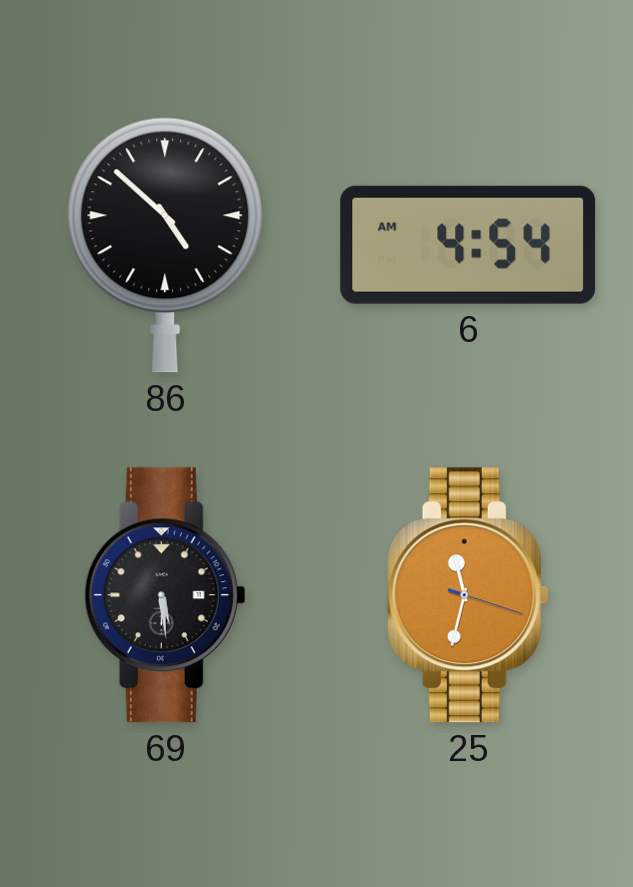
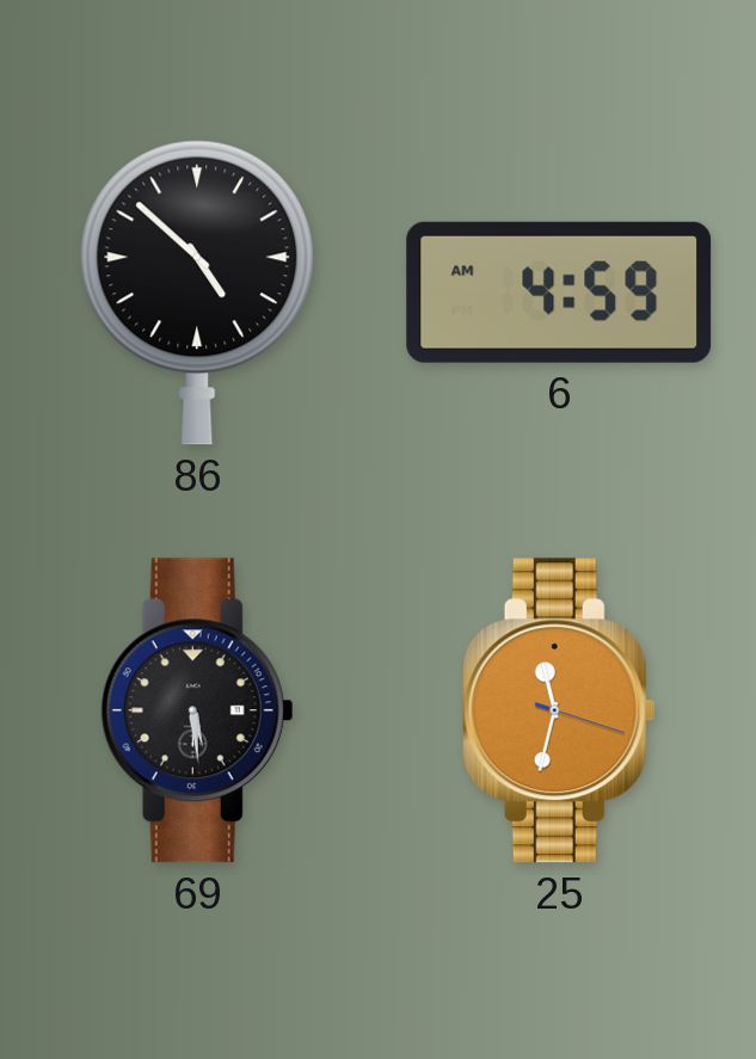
6: 4:54 -> 4:59
